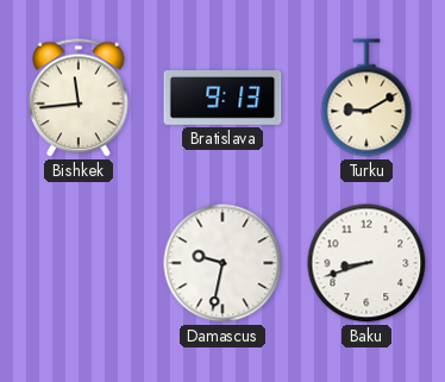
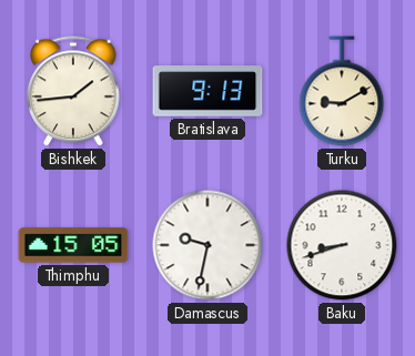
Bishkek: 11:44 -> 1:44
Thimphu: none -> 15:05
